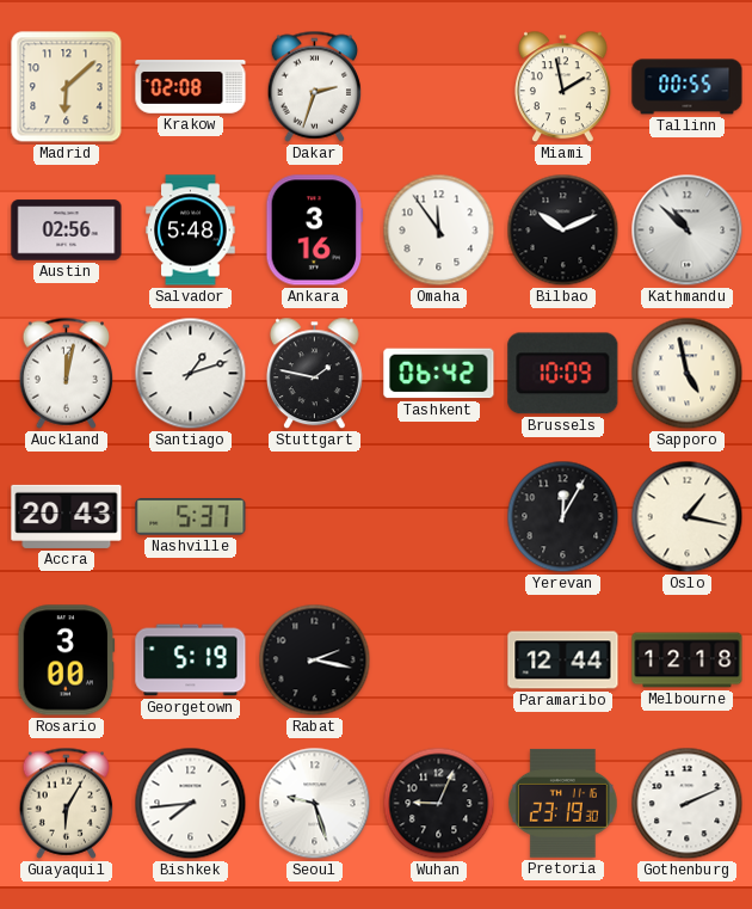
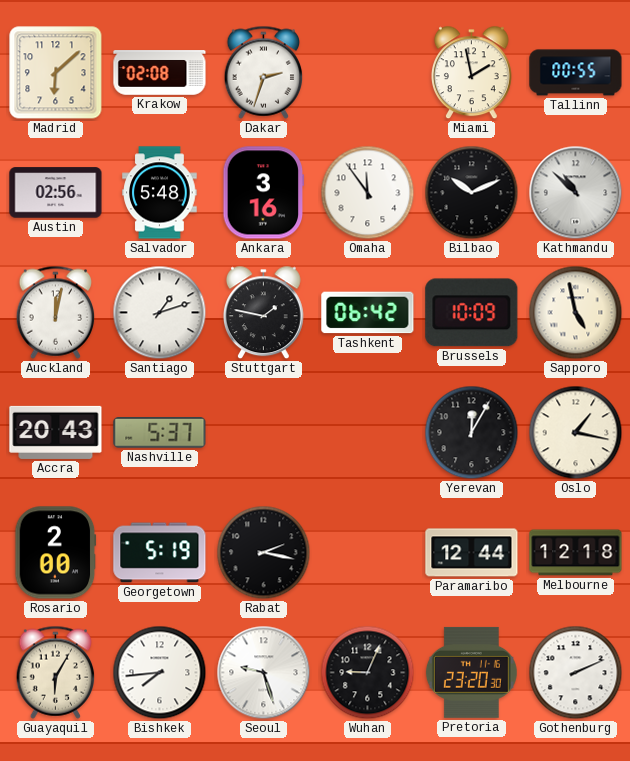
Rosario: 3:00 -> 2:00
Pretoria: 23:19 -> 23:20
